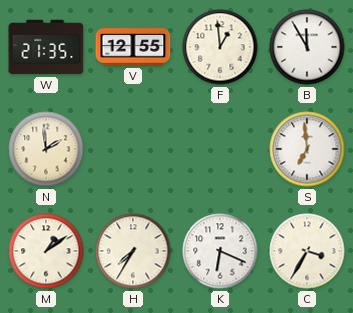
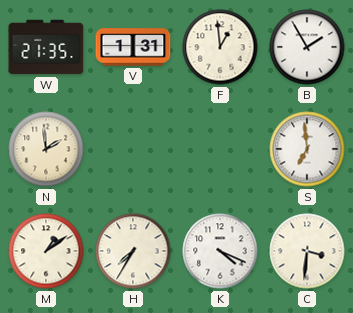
V: 12:55 -> 1:31
B: 11:55 -> 1:55
K: 6:19 -> 4:19
C: 3:35 -> 3:31
